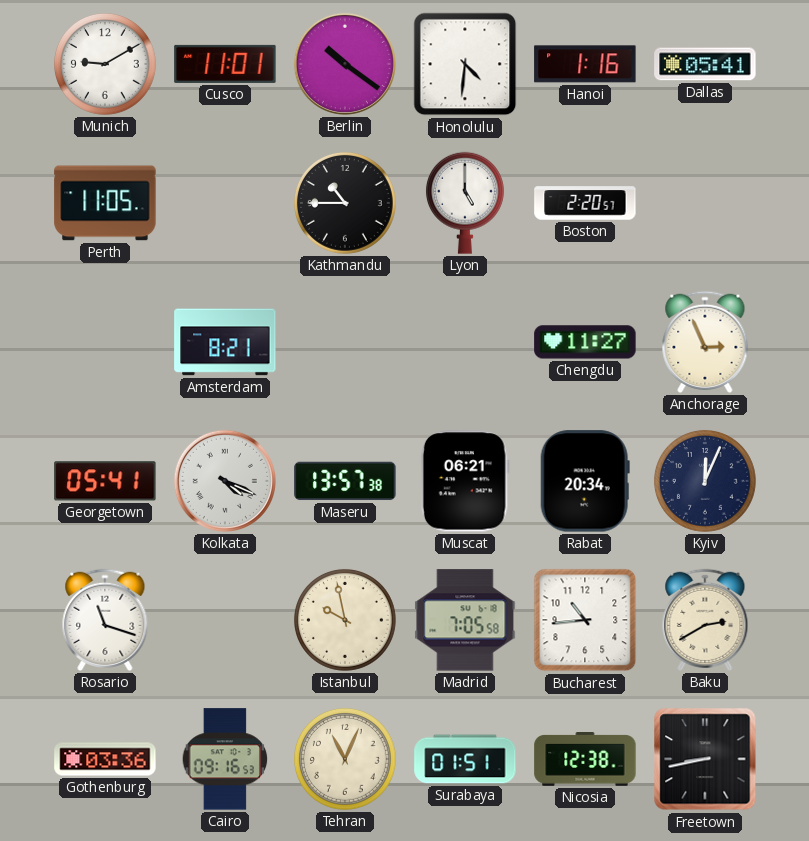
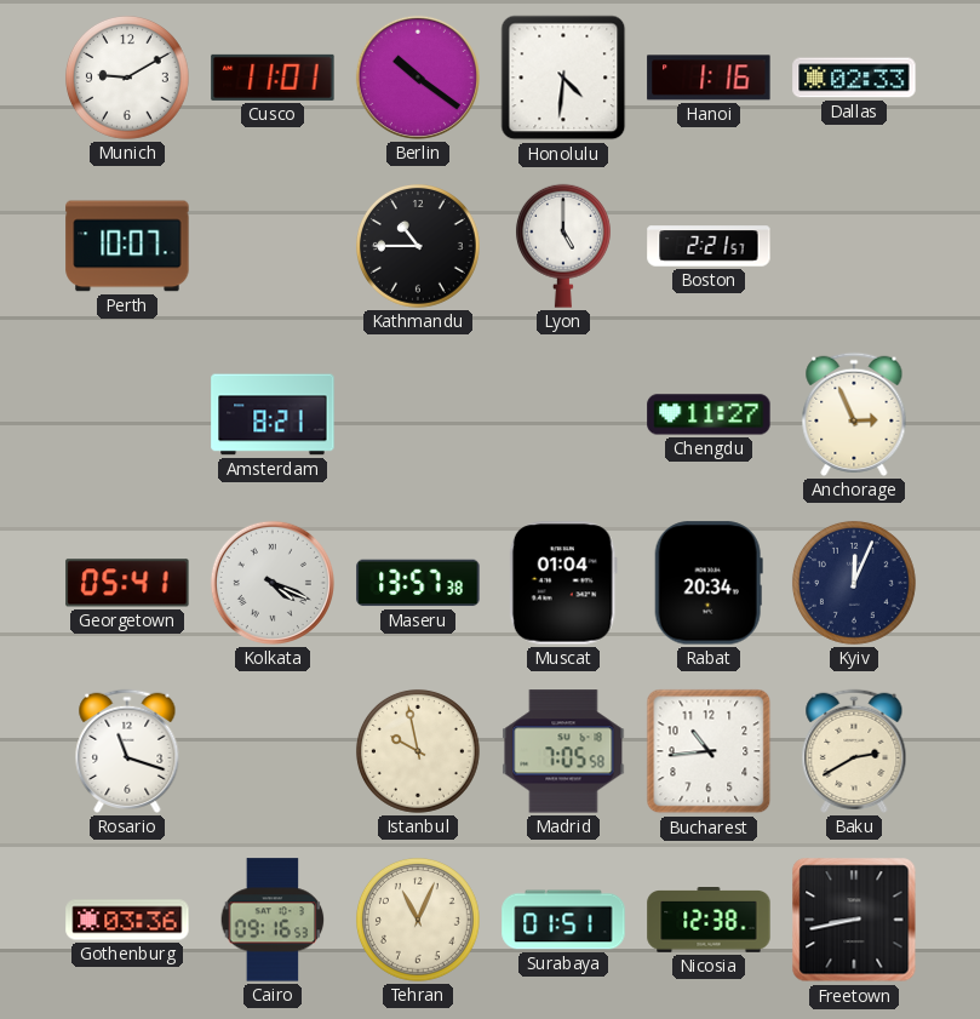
Dallas: 05:41 -> 02:33
Perth: 11:05 -> 10:07
Boston: 2:20 -> 2:21
Muscat: 06:21 -> 01:04
